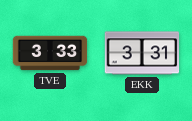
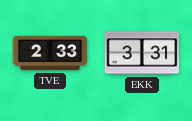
TVE: 3:33 -> 2:33
